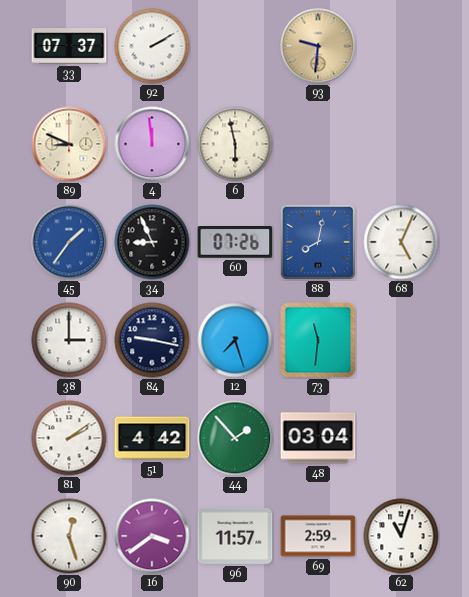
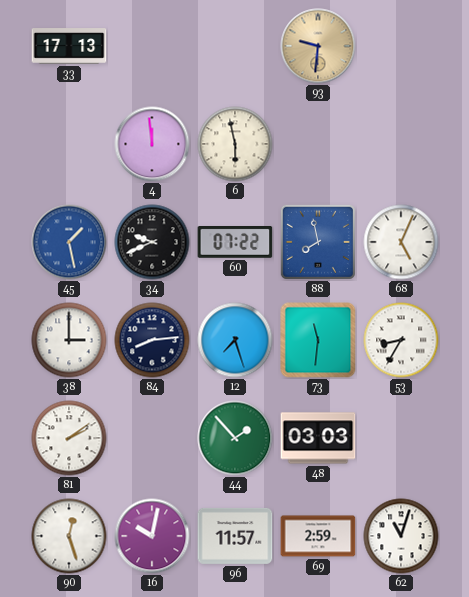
33: 07:37 -> 17:13
92: 2:10 -> none
89: 8:49 -> none
45: 1:36 -> 1:28
34: 8:56 -> 9:41
60: 07:26 -> 07:22
88: 8:02 -> 7:58
84: 9:17 -> 8:14
53: none -> 8:35
51: 4:42 -> none
48: 03:04 -> 03:03
16: 3:39 -> 10:02
